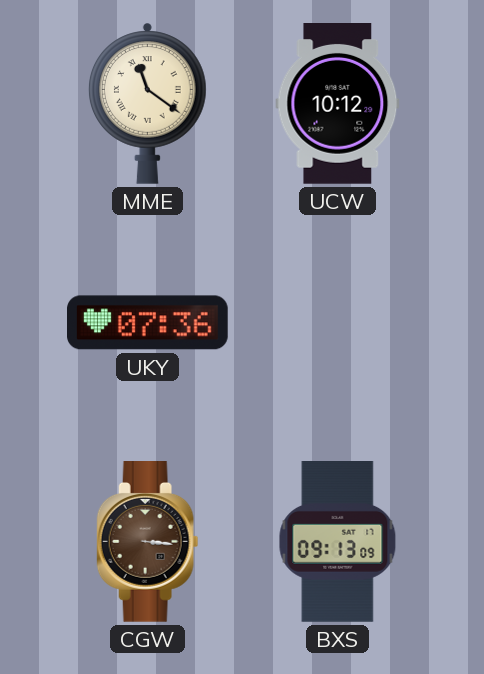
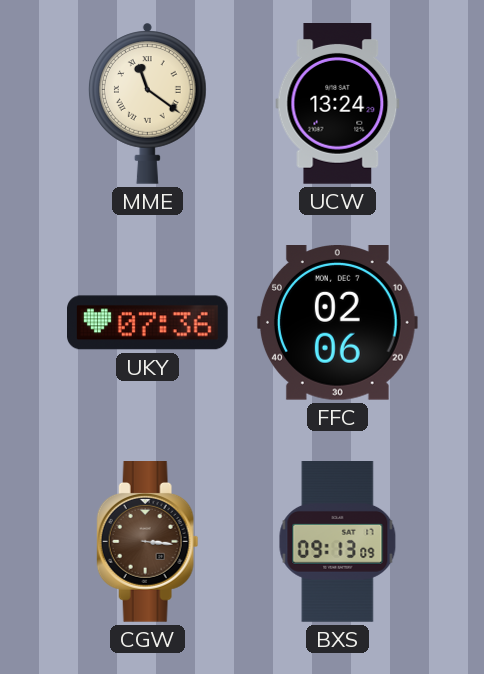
UCW: 10:12 -> 13:24
FFC: none -> 02:06
